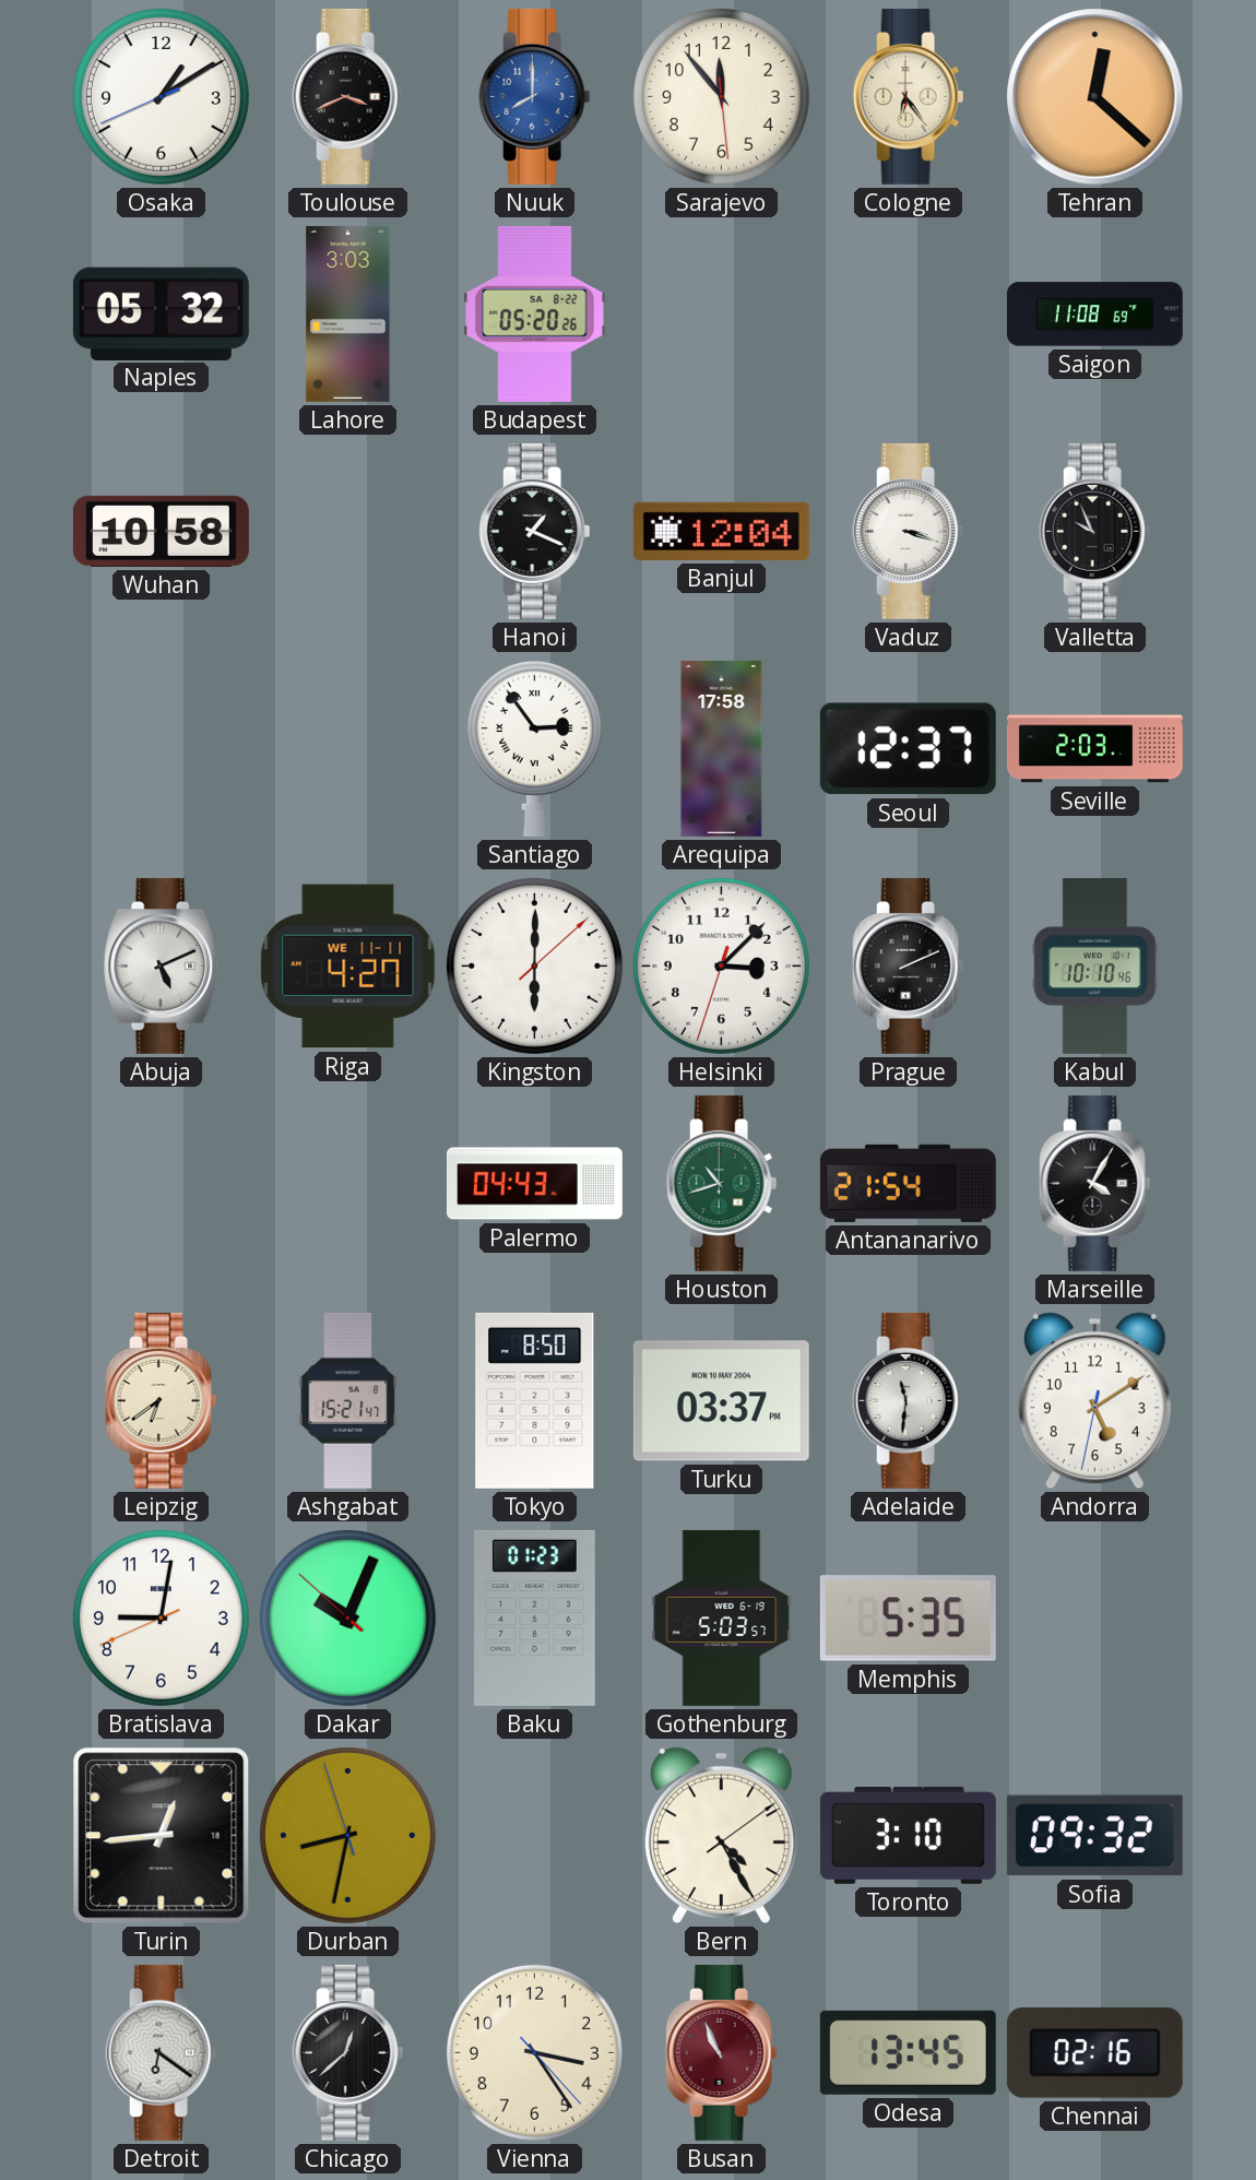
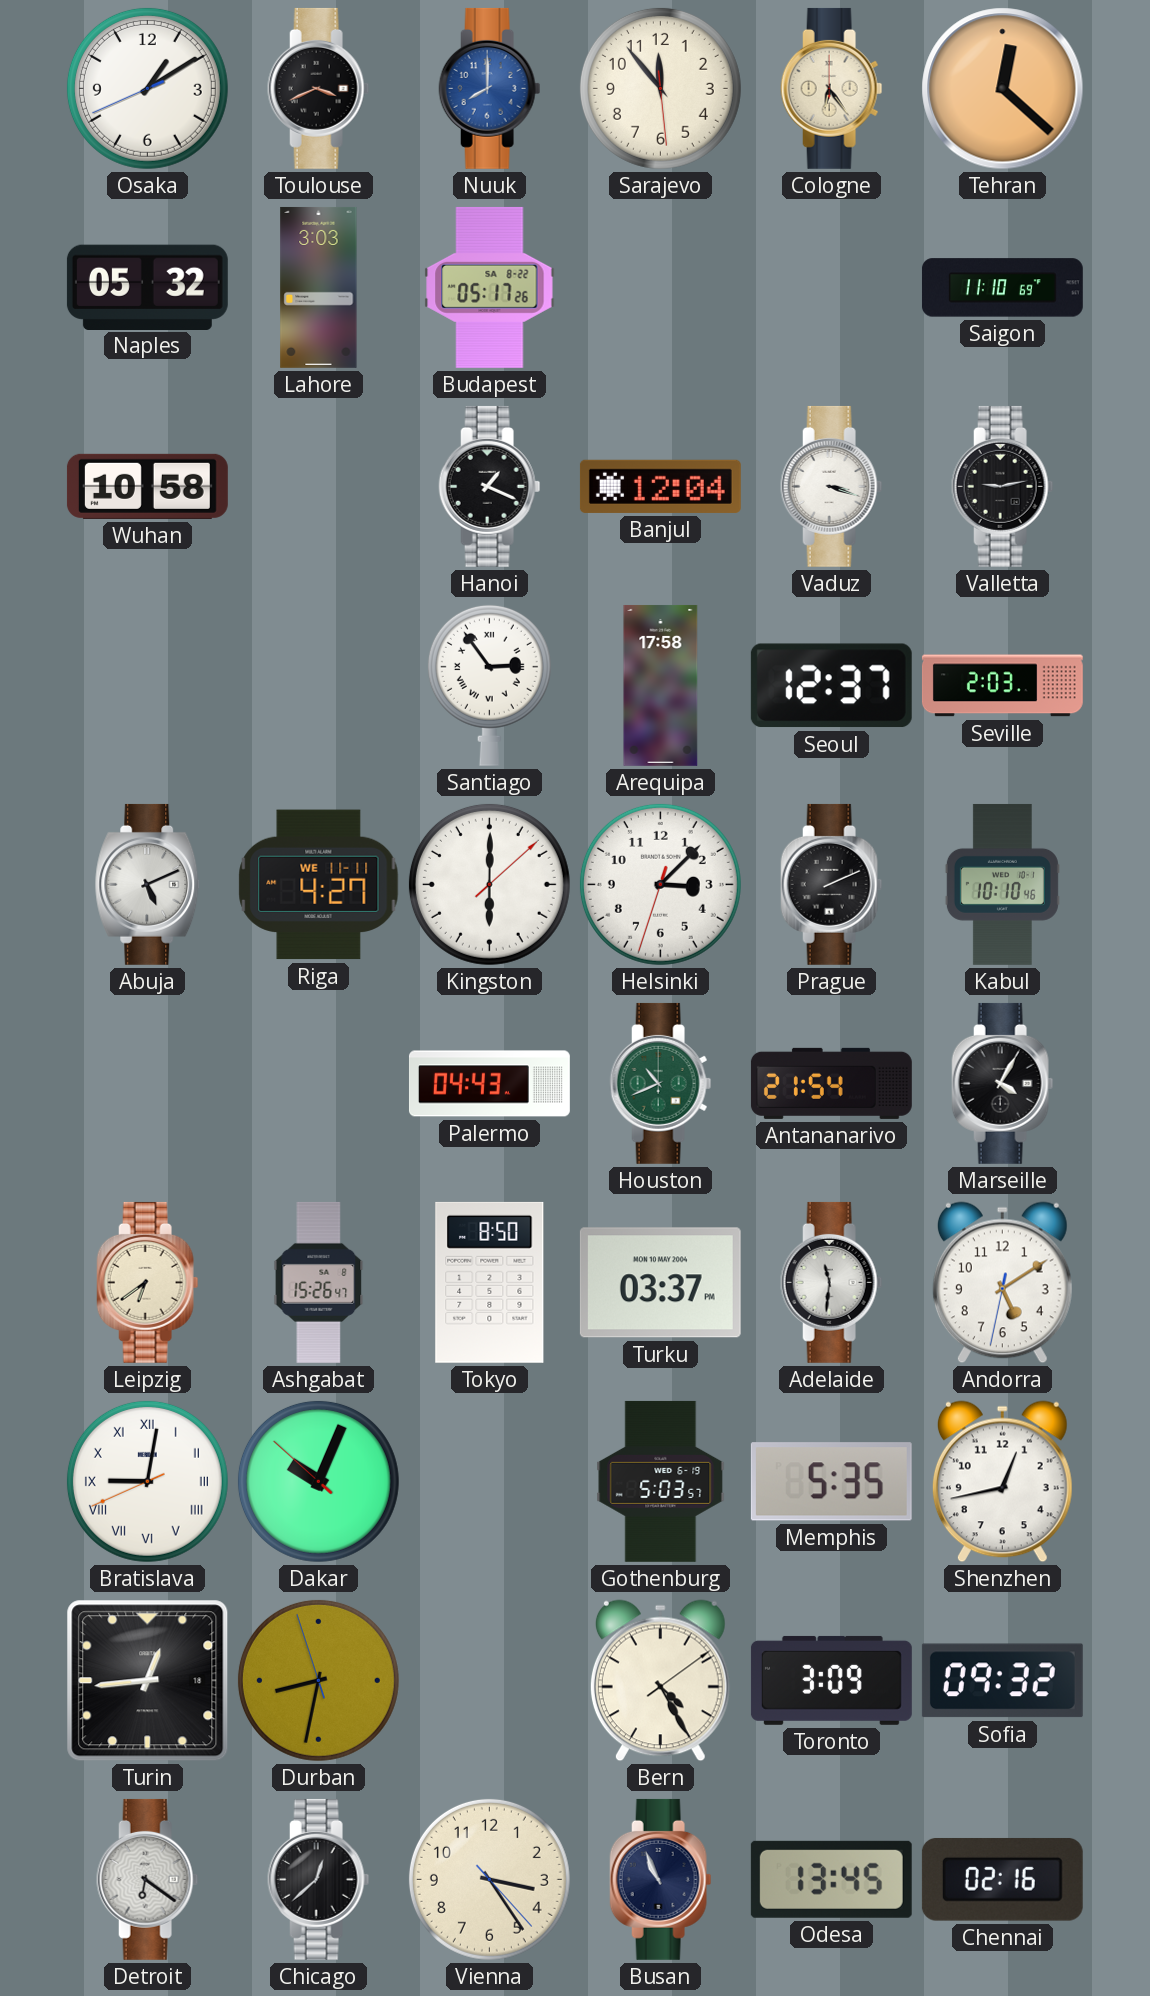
Budapest: 05:20 -> 05:17
Saigon: 11:08 -> 11:10
Valletta: 9:56 -> 9:13
Houston: 10:42 -> 10:41
Ashgabat: 15:21 -> 15:26
Bratislava numerals: Arabic -> Roman
Baku: 01:23 -> none
Shenzhen: none -> 12:43
Toronto: 3:10 -> 3:09
Busan dial: burgundy -> navy
